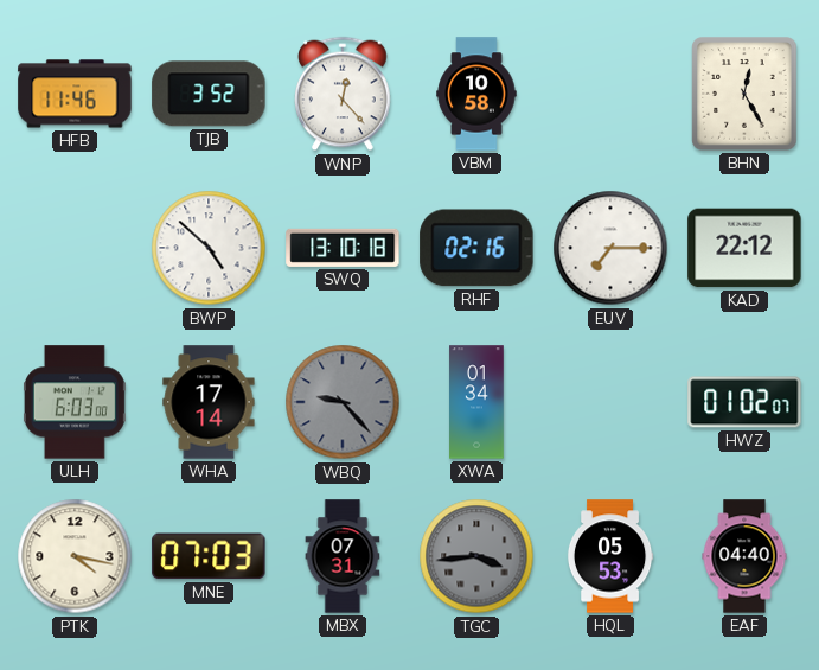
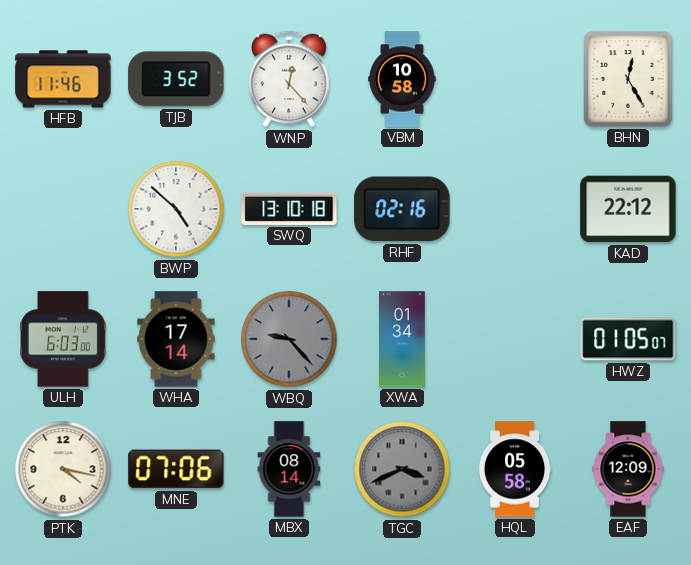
EUV: 7:15 -> none
HWZ: 01:02 -> 01:05
MNE: 07:03 -> 07:06
MBX: 07:31 -> 08:14
TGC: 3:44 -> 3:41
HQL: 05:53 -> 05:58
EAF: 04:40 -> 12:09
